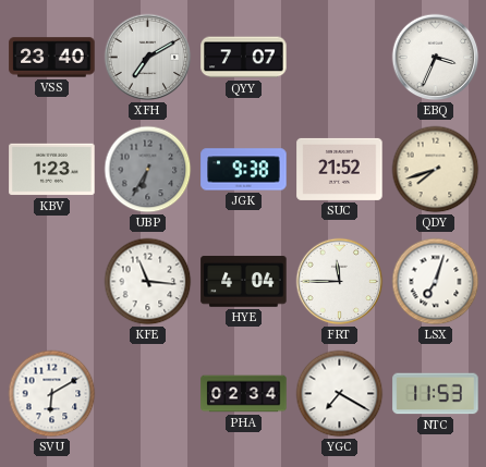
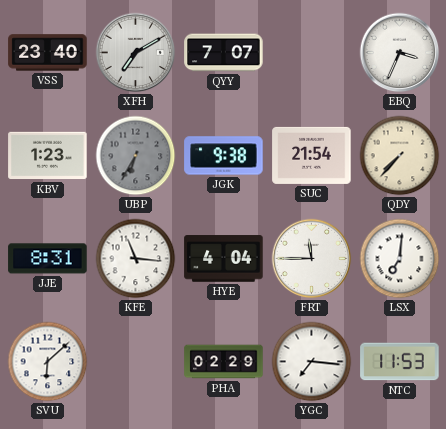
SUC: 21:52 -> 21:54
QDY: 7:42 -> 7:37
JJE: none -> 8:31
LSX: 7:03 -> 7:01
SVU: 6:10 -> 6:08
PHA: 02:34 -> 02:29
YGC: 7:20 -> 7:16
